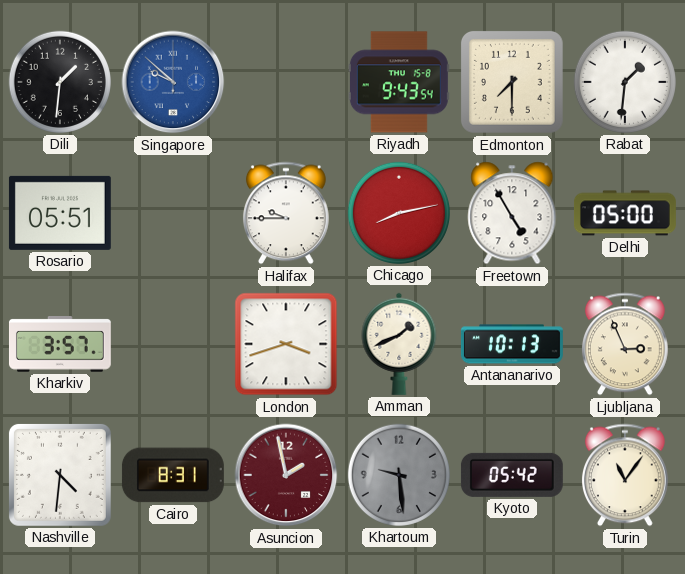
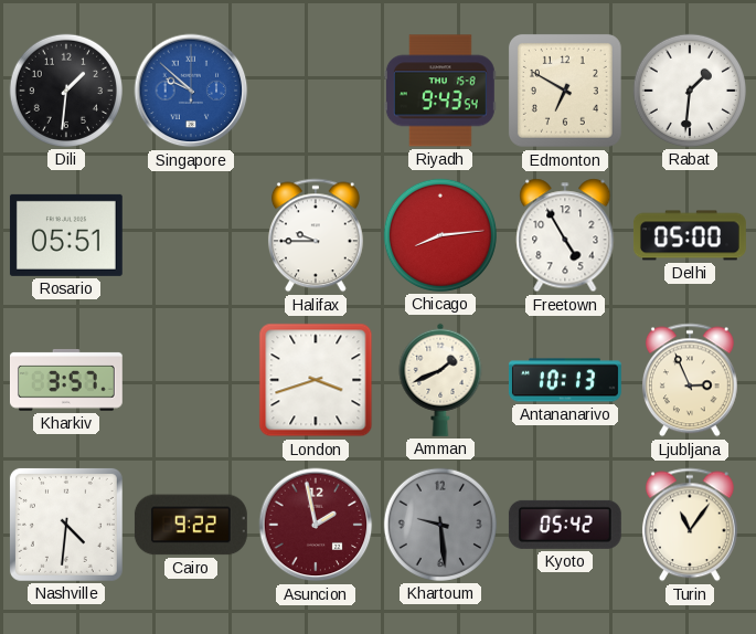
Edmonton: 7:30 -> 6:50
Chicago: 8:13 -> 8:14
Cairo: 8:31 -> 9:22
